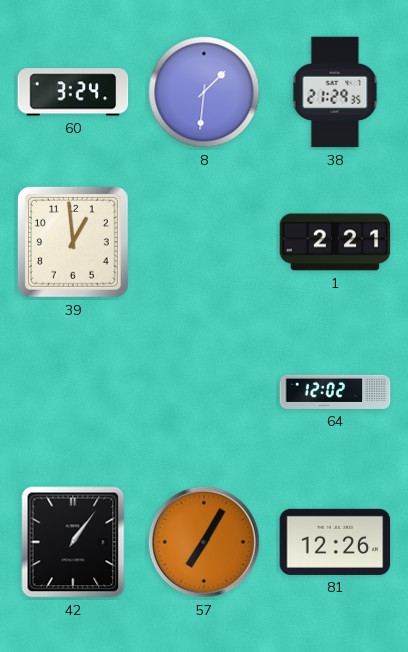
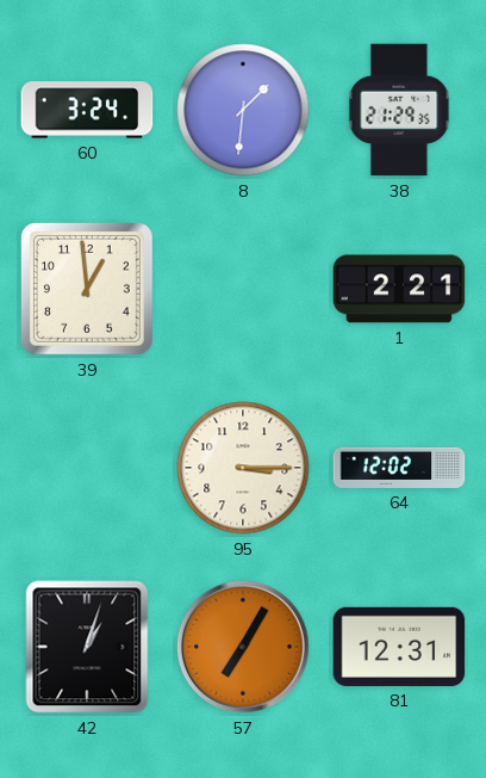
95: none -> 3:15
42: 1:06 -> 1:03
81: 12:26 -> 12:31
